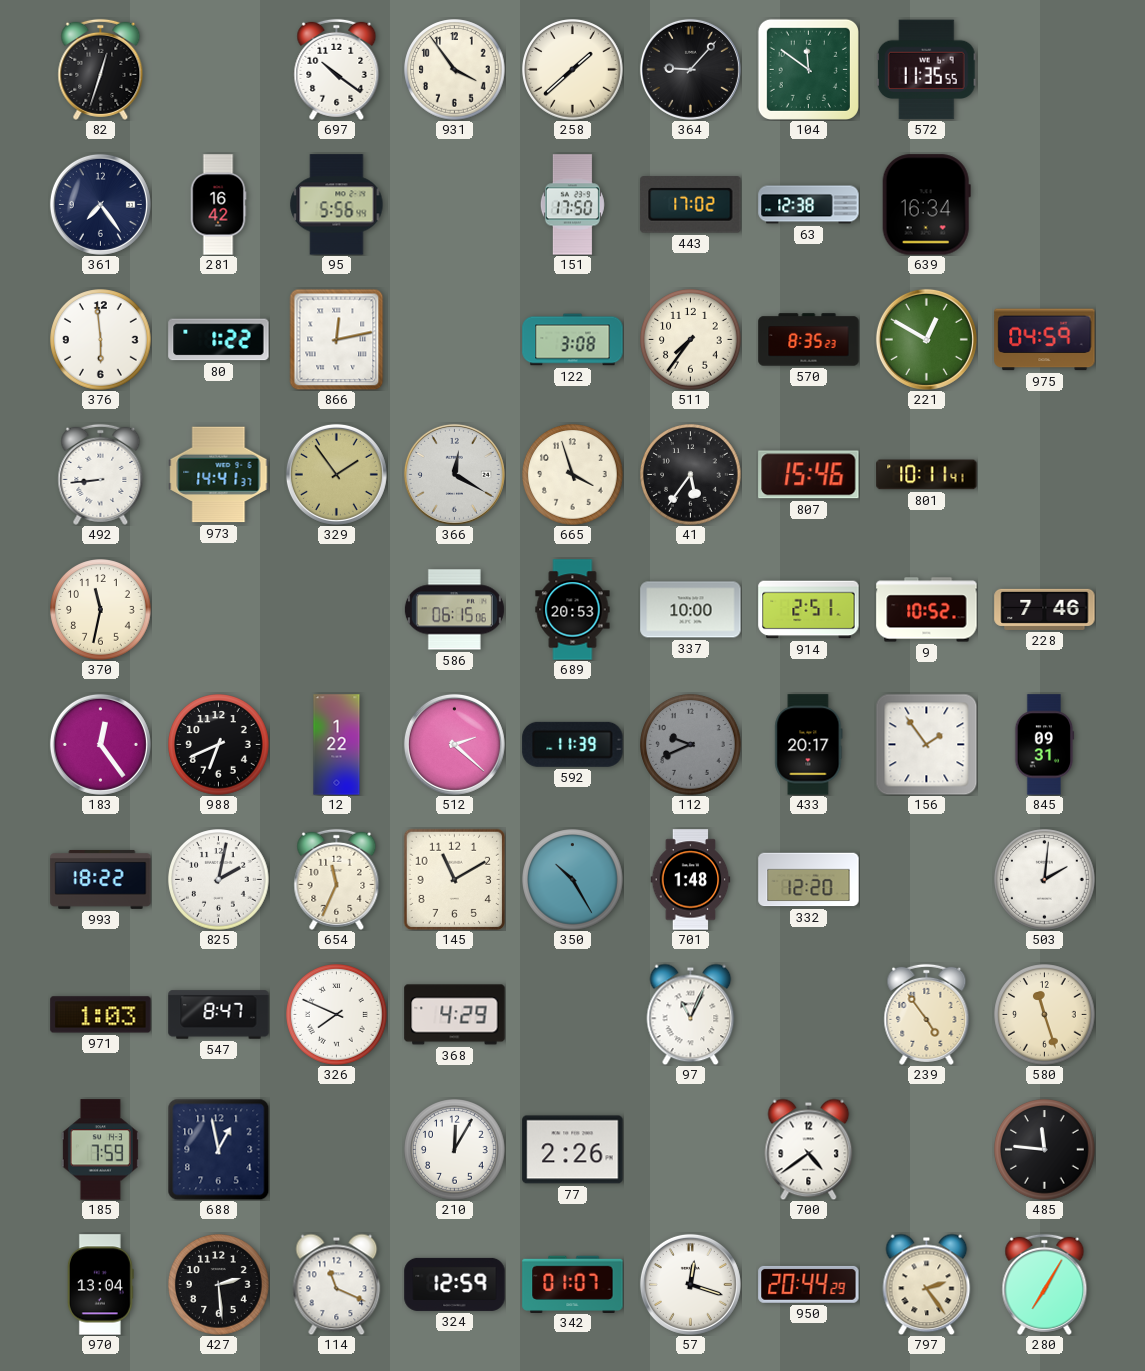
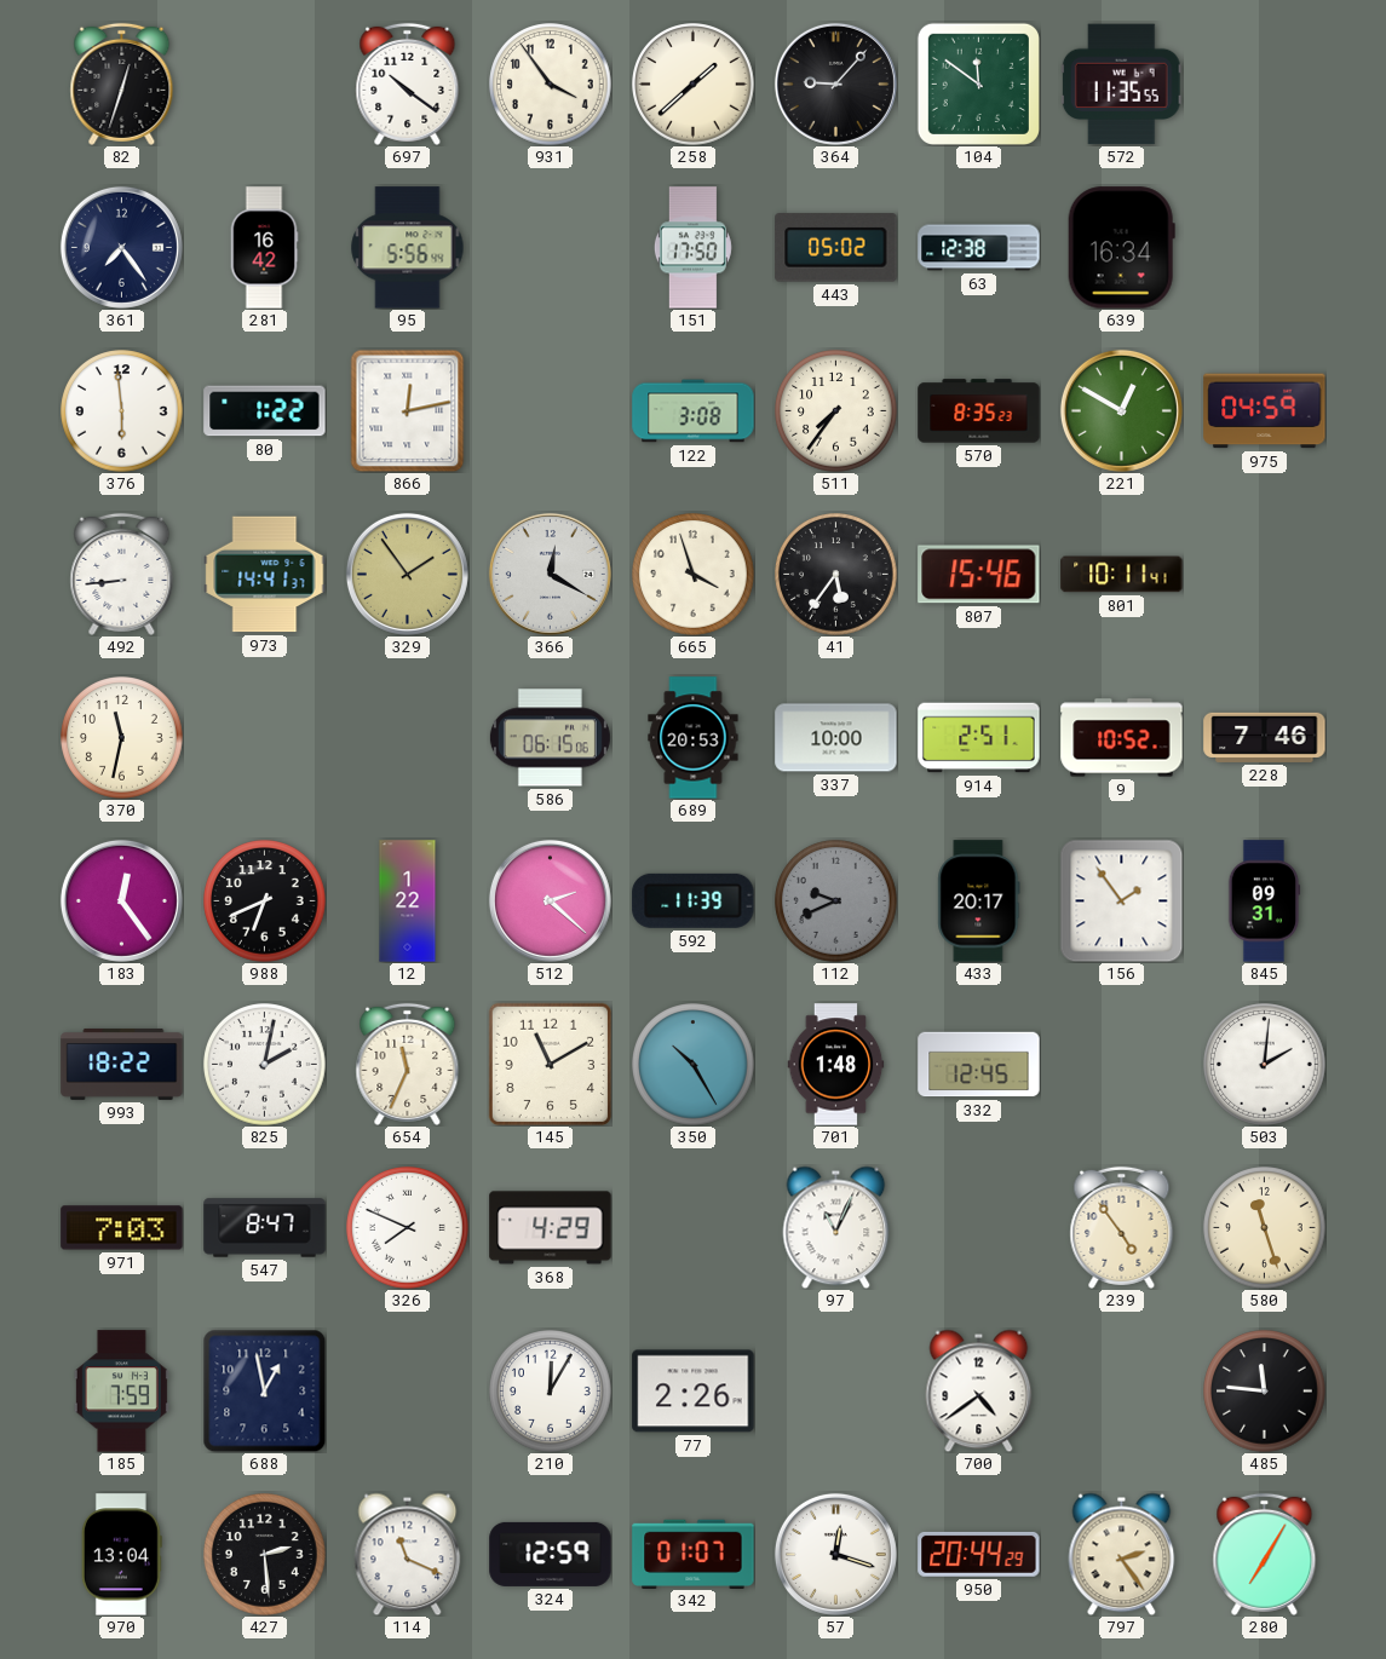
443: 17:02 -> 05:02
332: 12:20 -> 12:45
971: 1:03 -> 7:03
